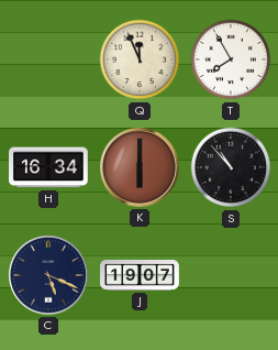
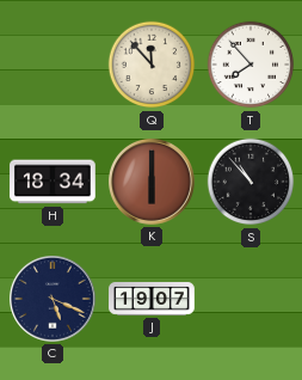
Q: 11:56 -> 11:53
T: 7:55 -> 7:53
H: 16:34 -> 18:34
